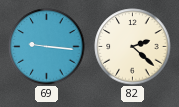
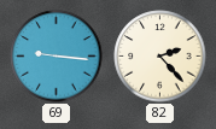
82: 2:22 -> 2:23
